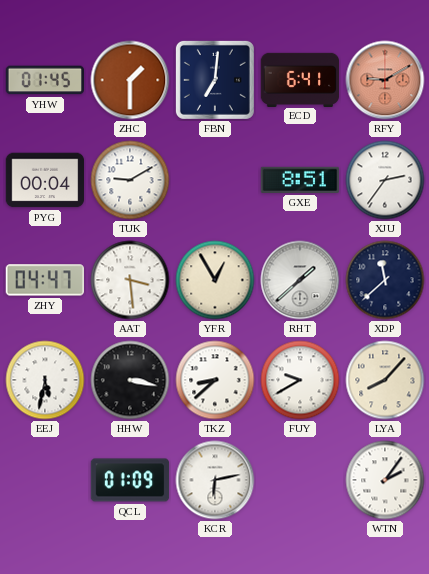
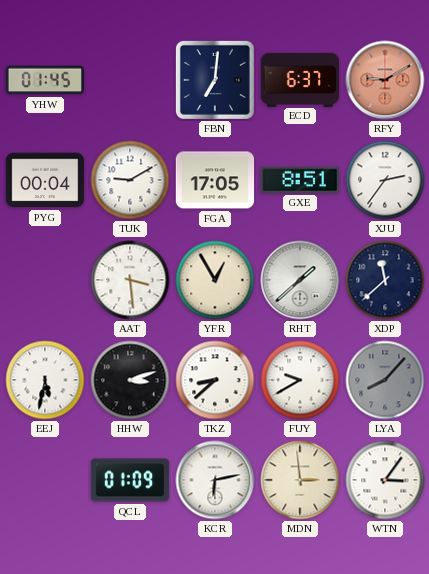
ZHC: 1:30 -> none
ECD: 6:41 -> 6:37
FGA: none -> 17:05
ZHY: 04:47 -> none
HHW: 3:17 -> 3:12
LYA dial: cream -> grey
MDN: none -> 2:59
WTN: 2:06 -> 3:06
